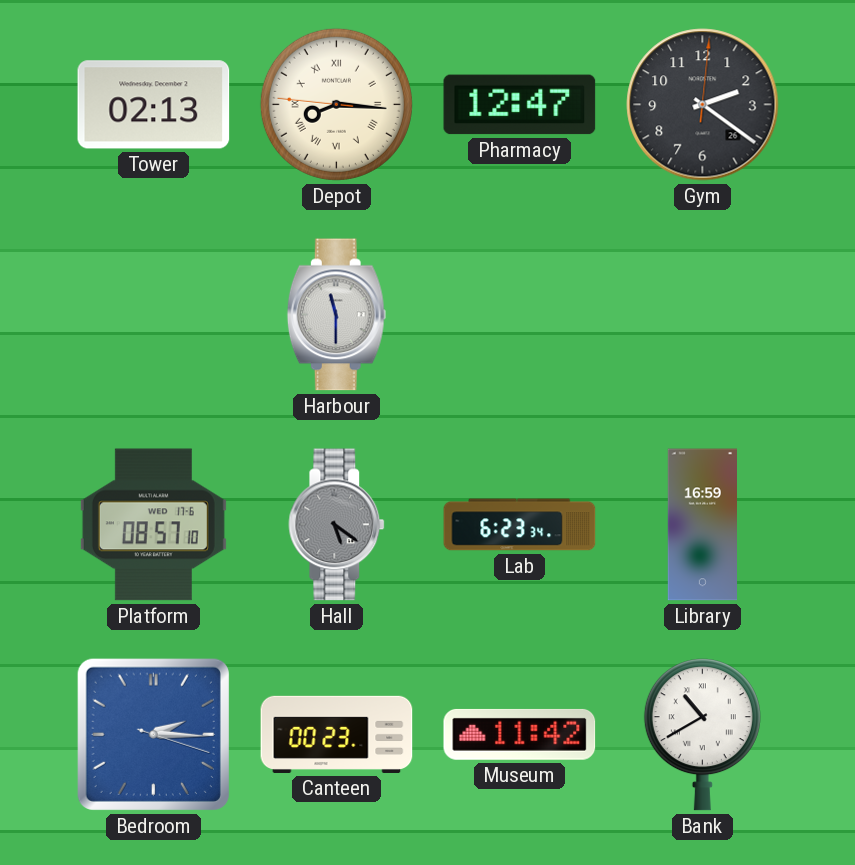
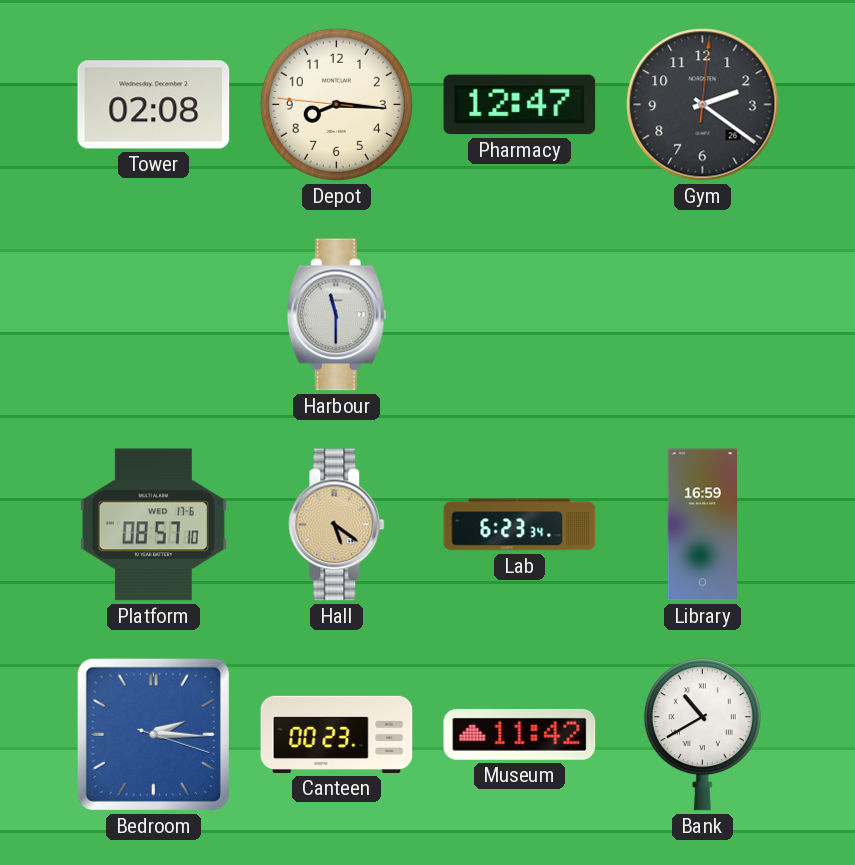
Tower: 02:13 -> 02:08
Depot numerals: Roman -> Arabic
Hall dial: grey -> champagne
